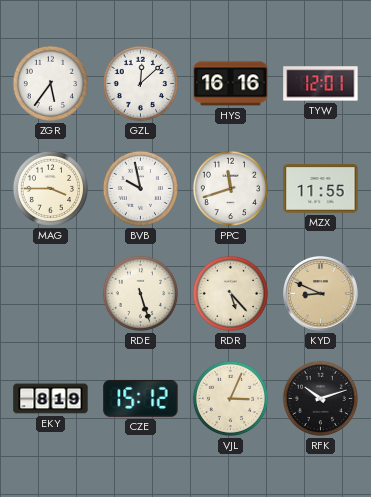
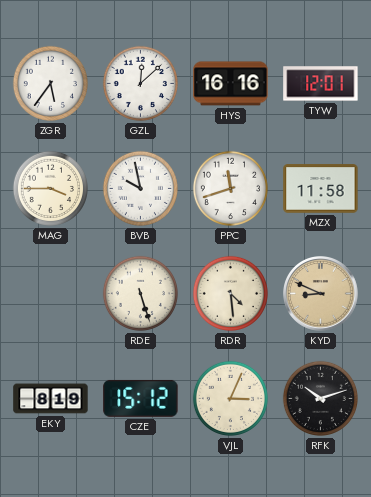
MZX: 11:55 -> 11:58
RDR: 5:23 -> 4:29
